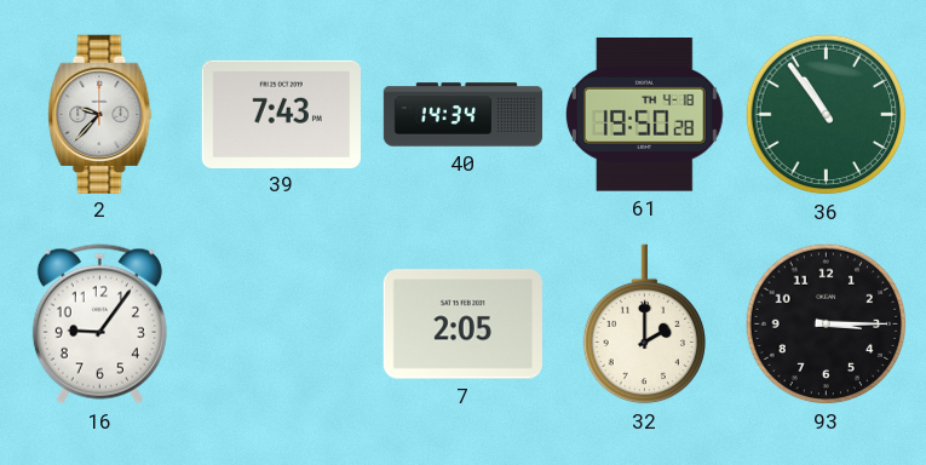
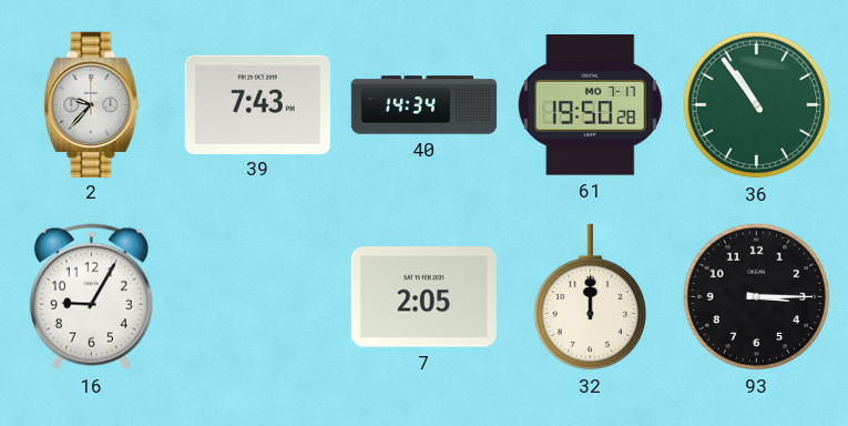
61 date: TH 4-18 -> MO 7-17
16: 9:06 -> 9:05
32: 2:00 -> 12:00
